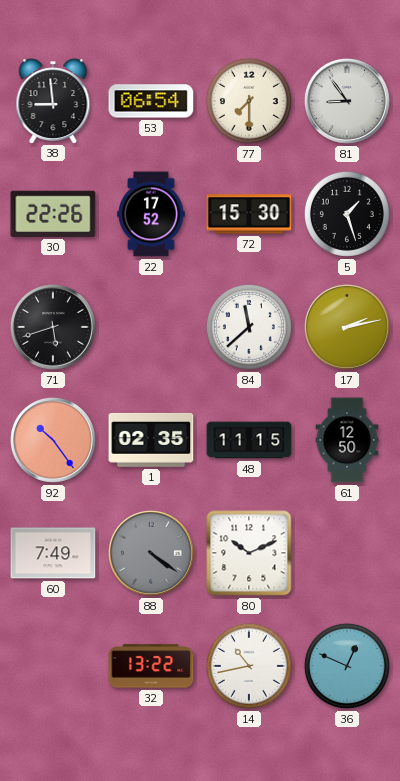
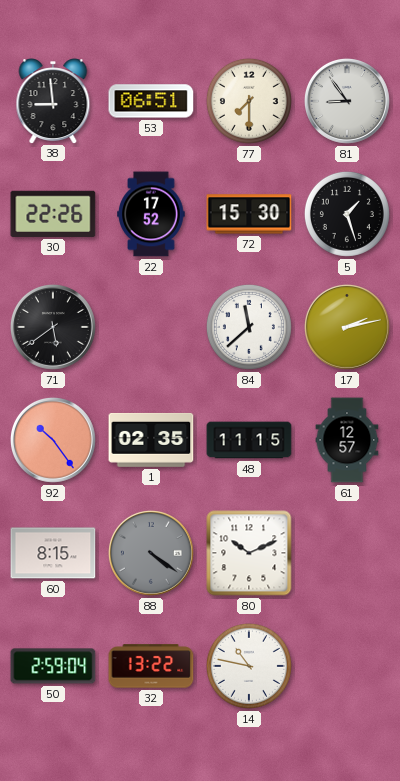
53: 06:54 -> 06:51
71: 5:42 -> 5:39
61: 12:50 -> 12:57
60: 7:49 -> 8:15
50: none -> 2:59
14: 10:43 -> 10:47
36: 12:49 -> none
